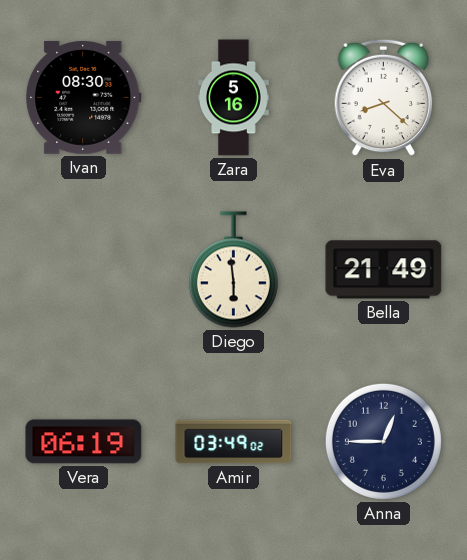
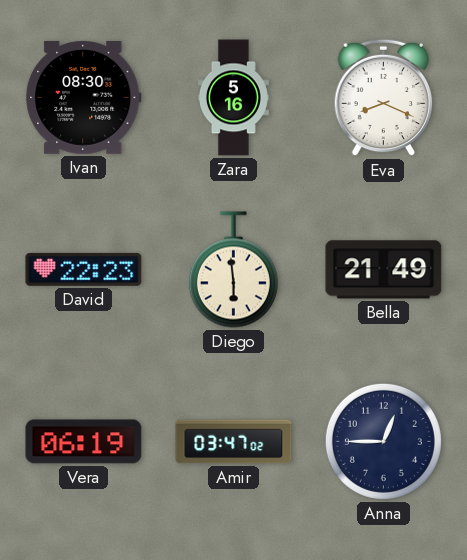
Eva: 8:22 -> 8:19
David: none -> 22:23
Amir: 03:49 -> 03:47
